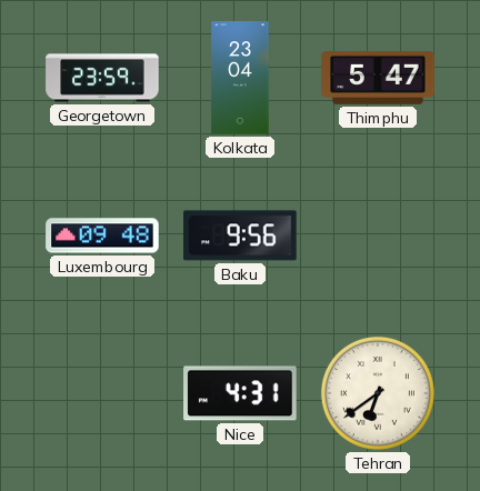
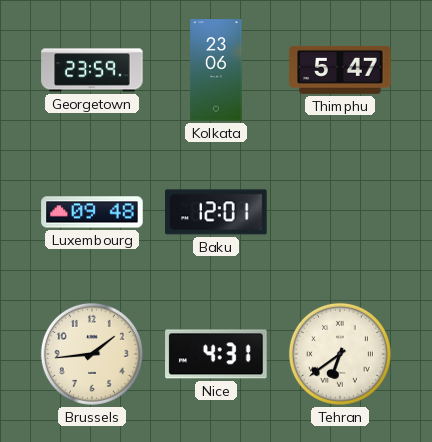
Kolkata: 23:04 -> 23:06
Baku: 9:56 -> 12:01
Brussels: none -> 1:44
